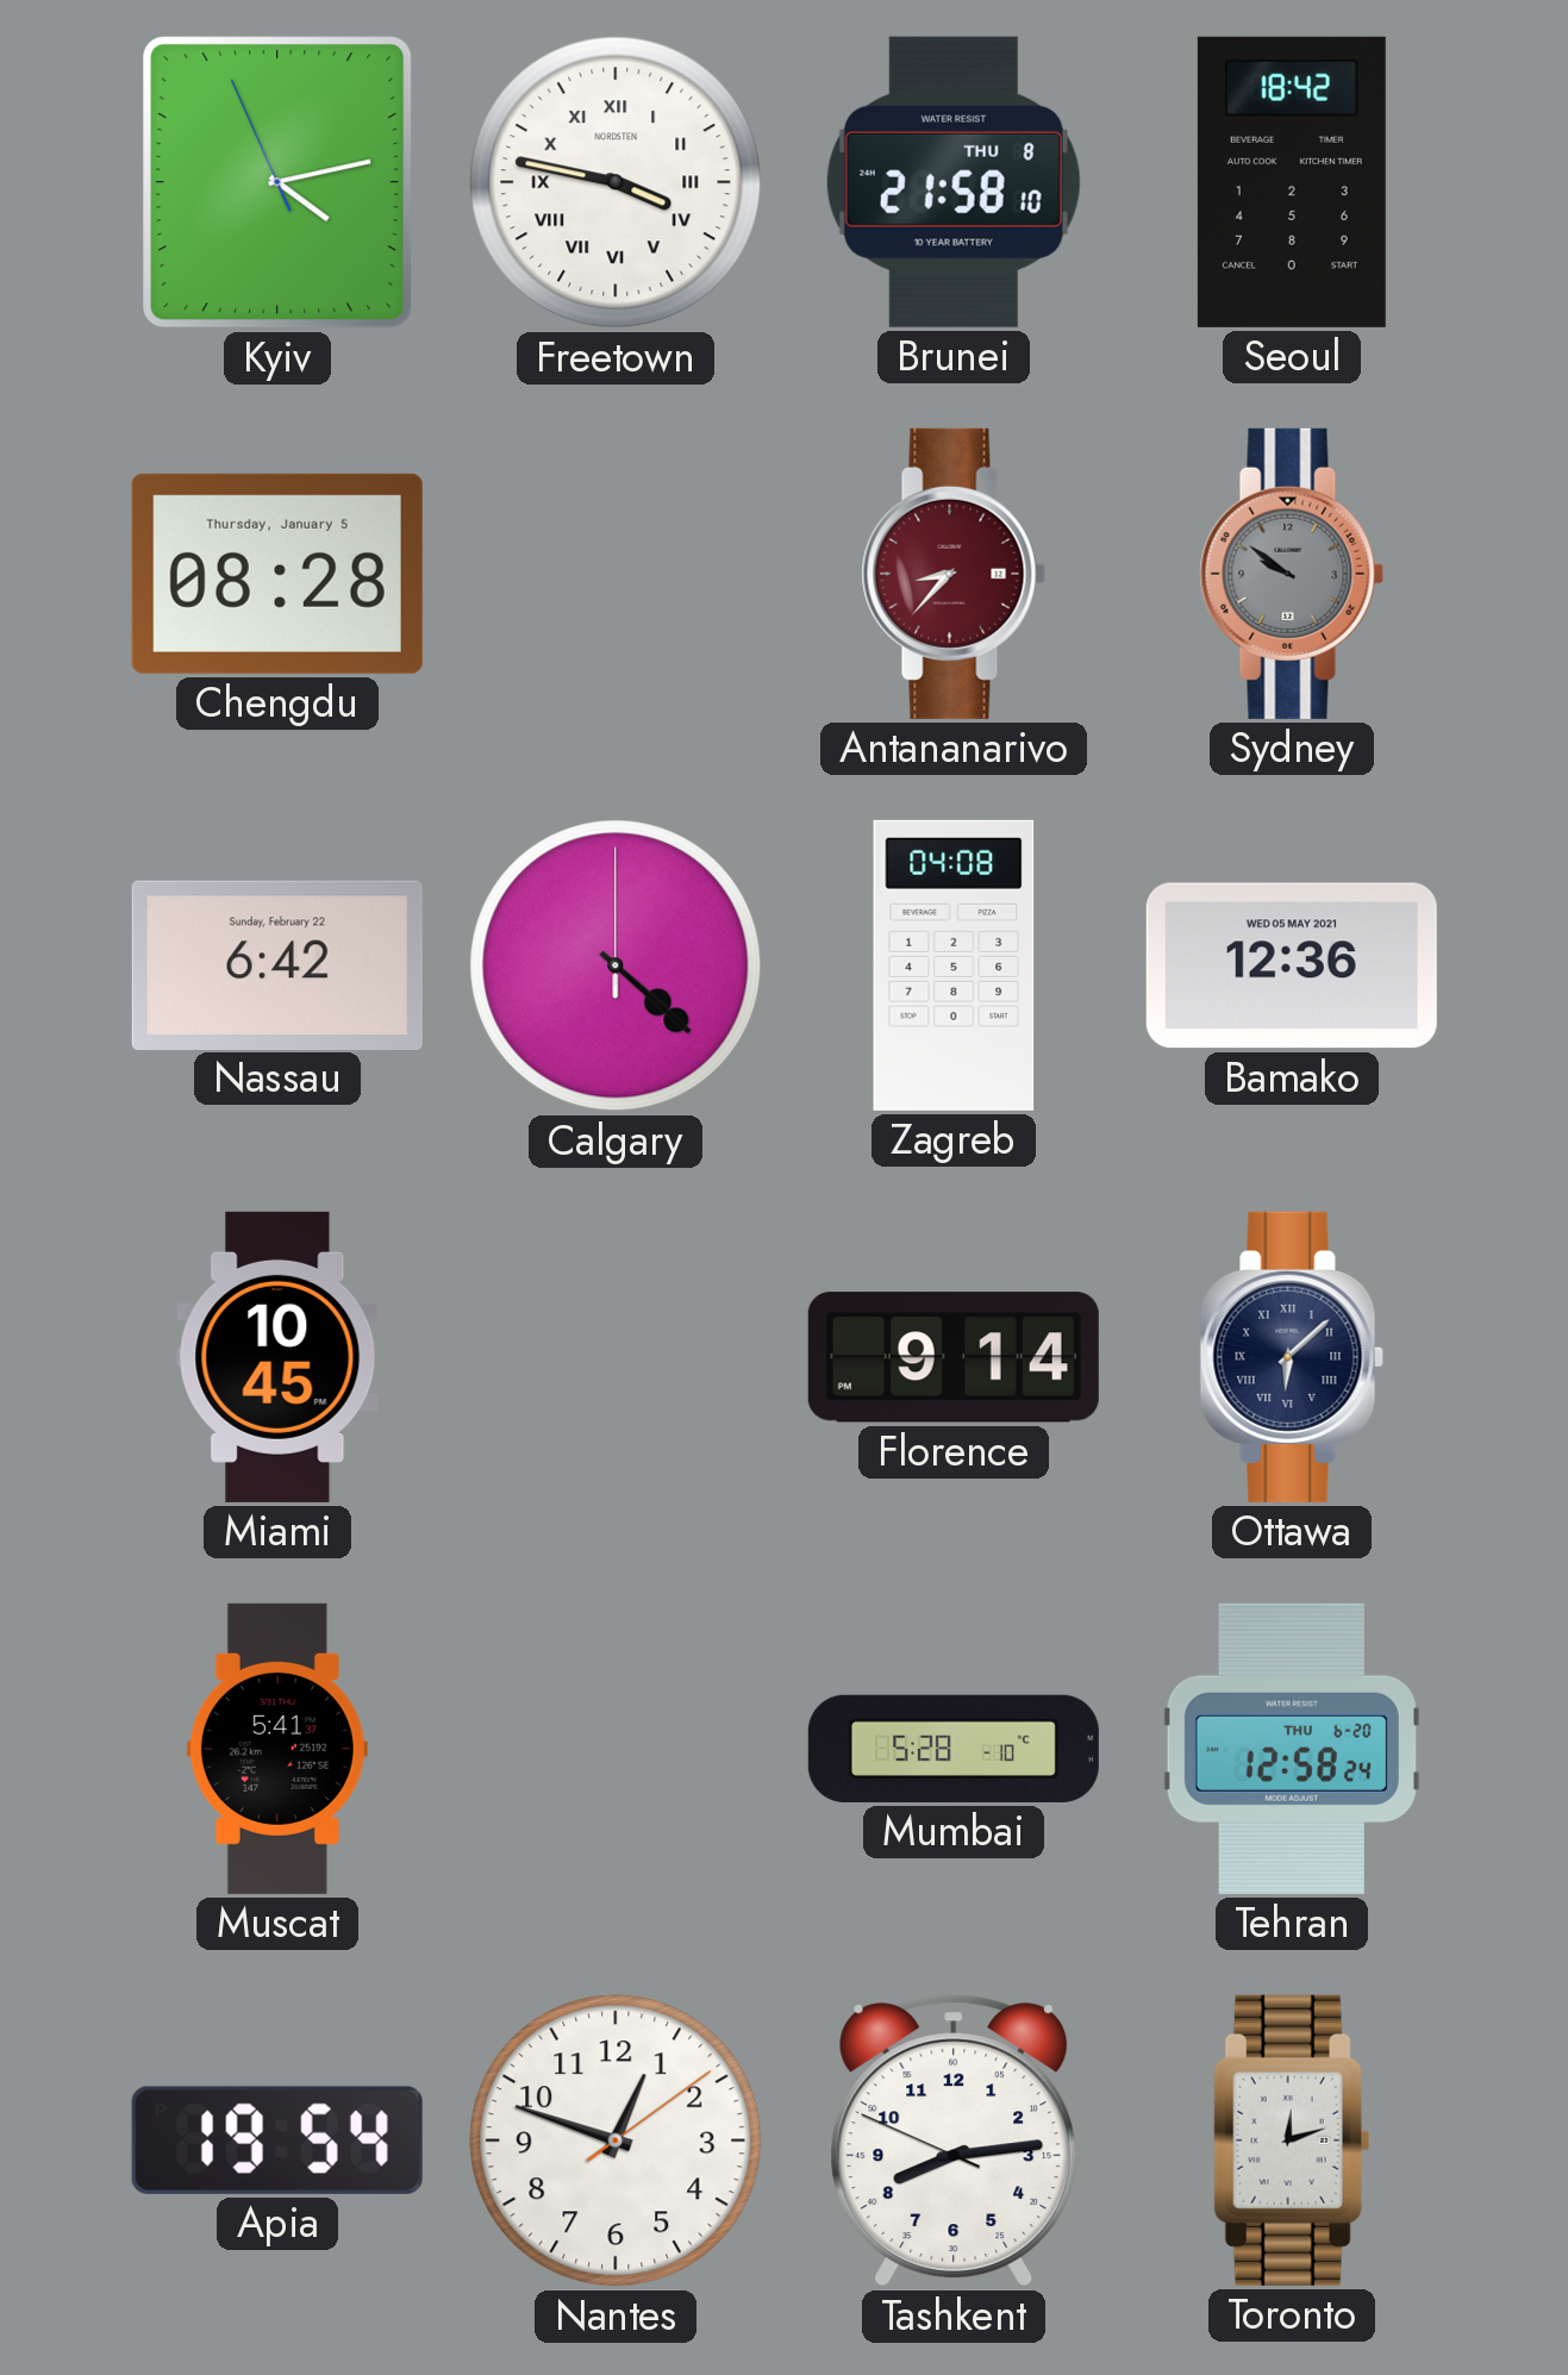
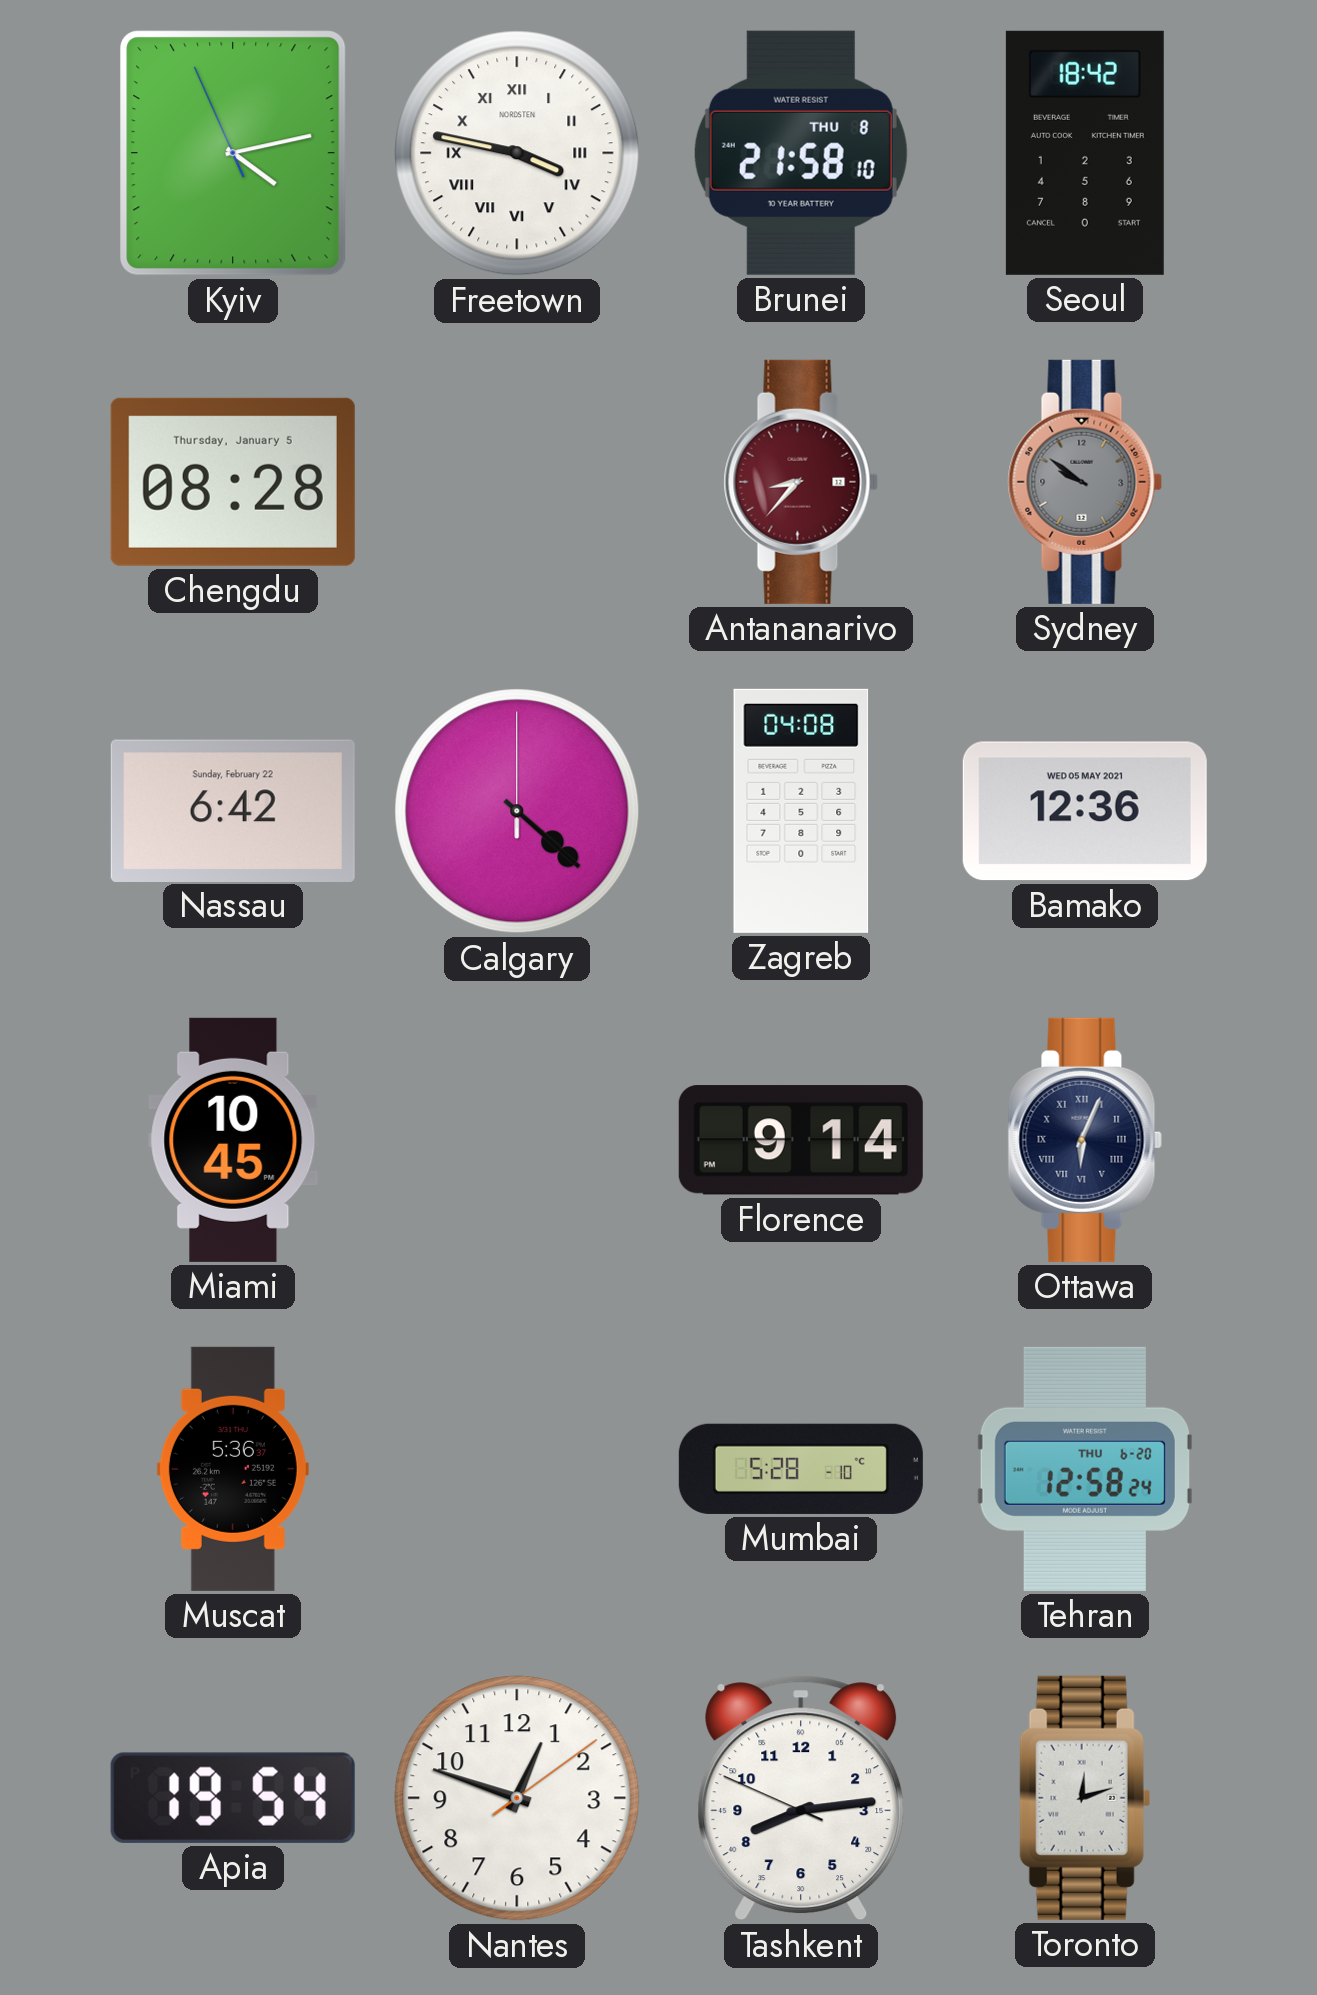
Ottawa: 6:08 -> 6:04
Muscat: 5:41 -> 5:36
